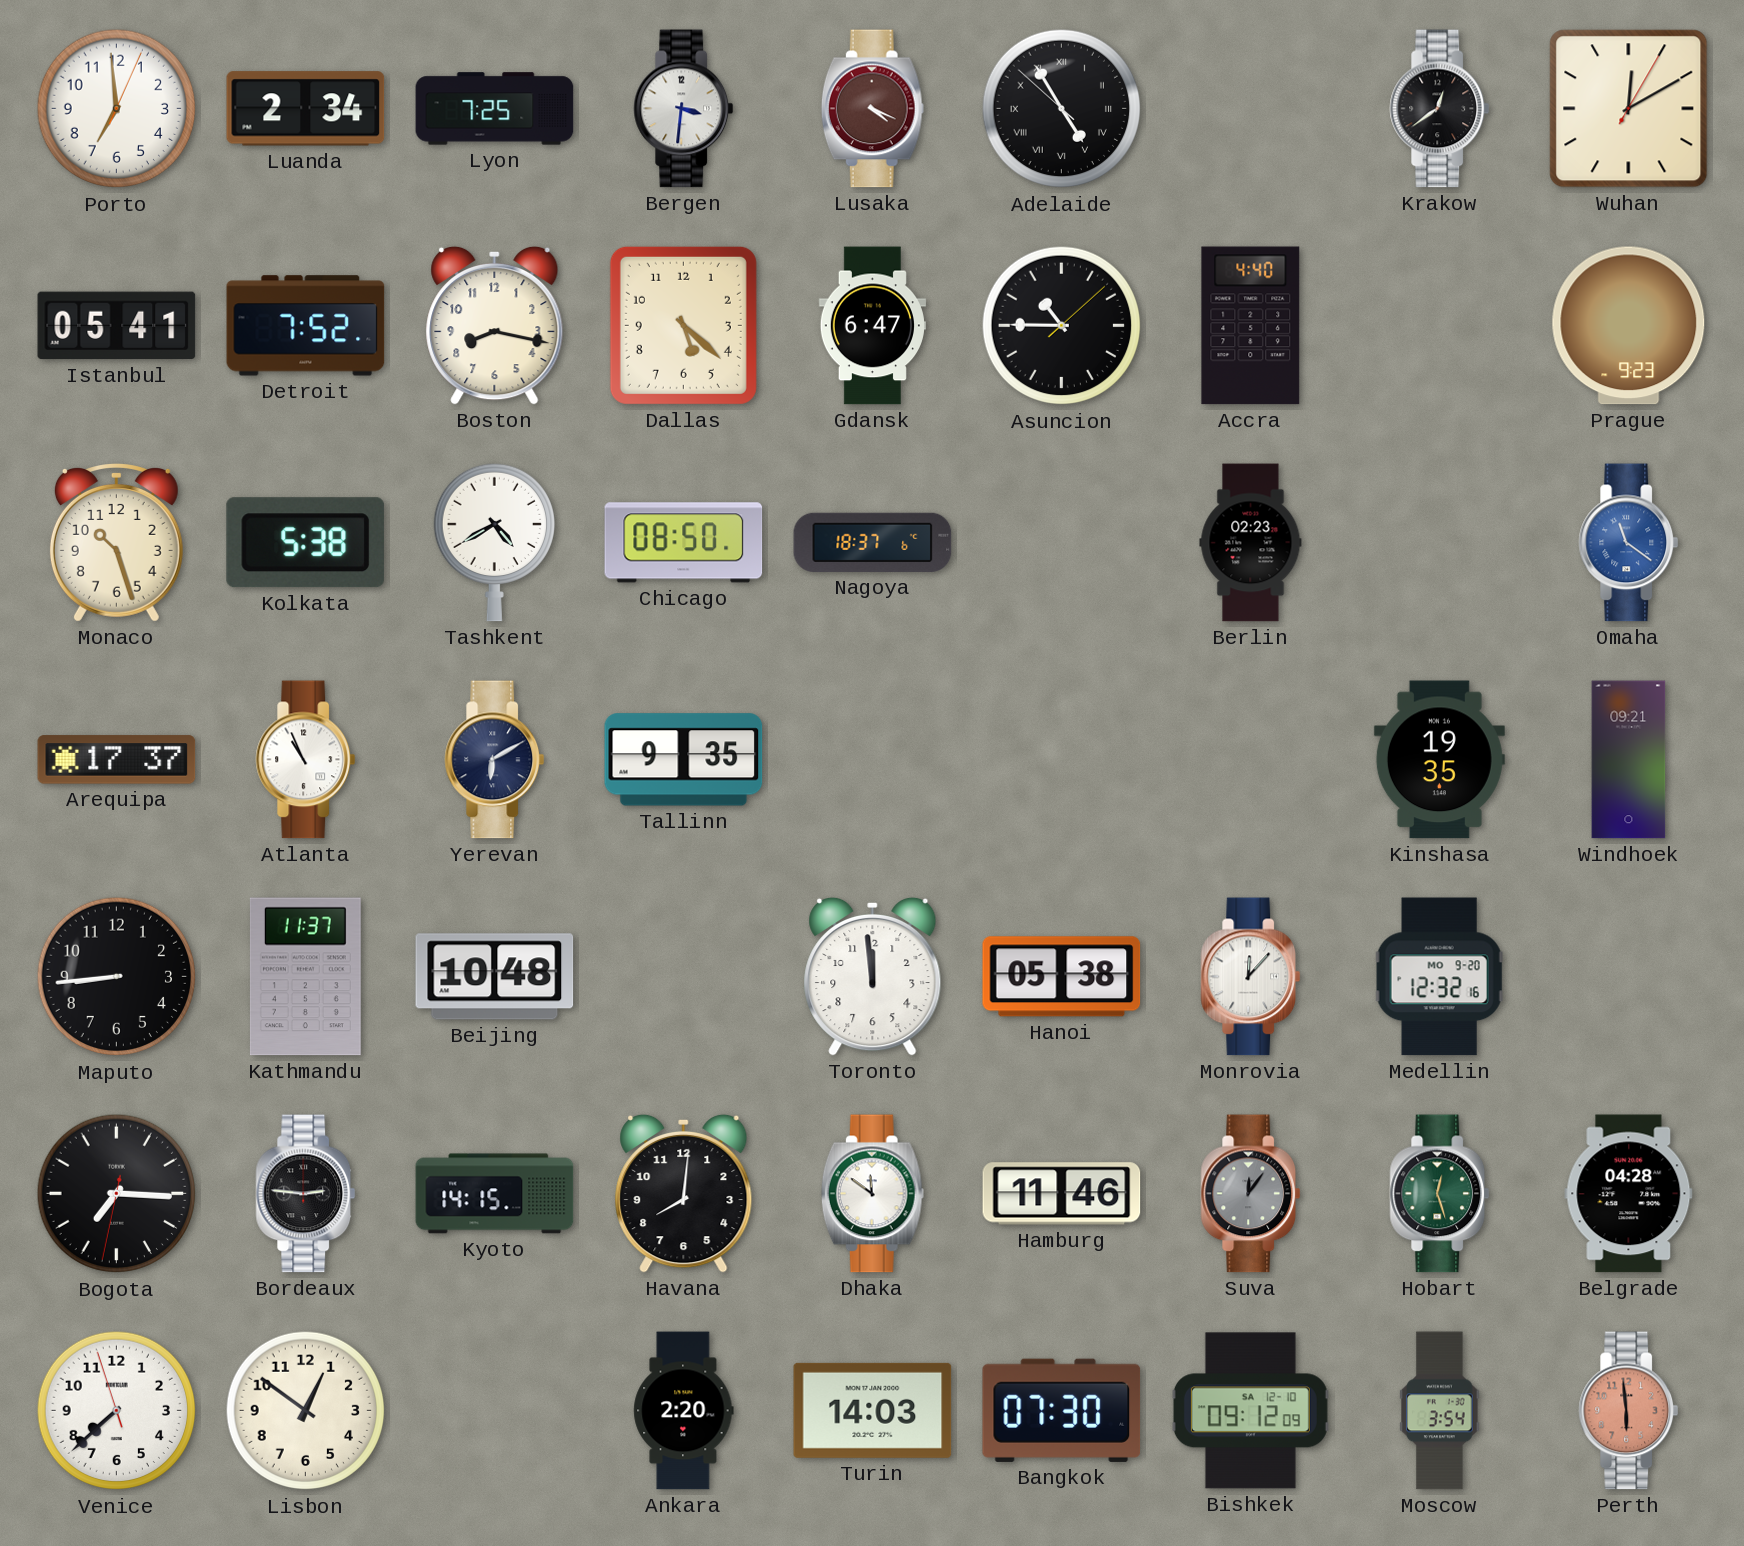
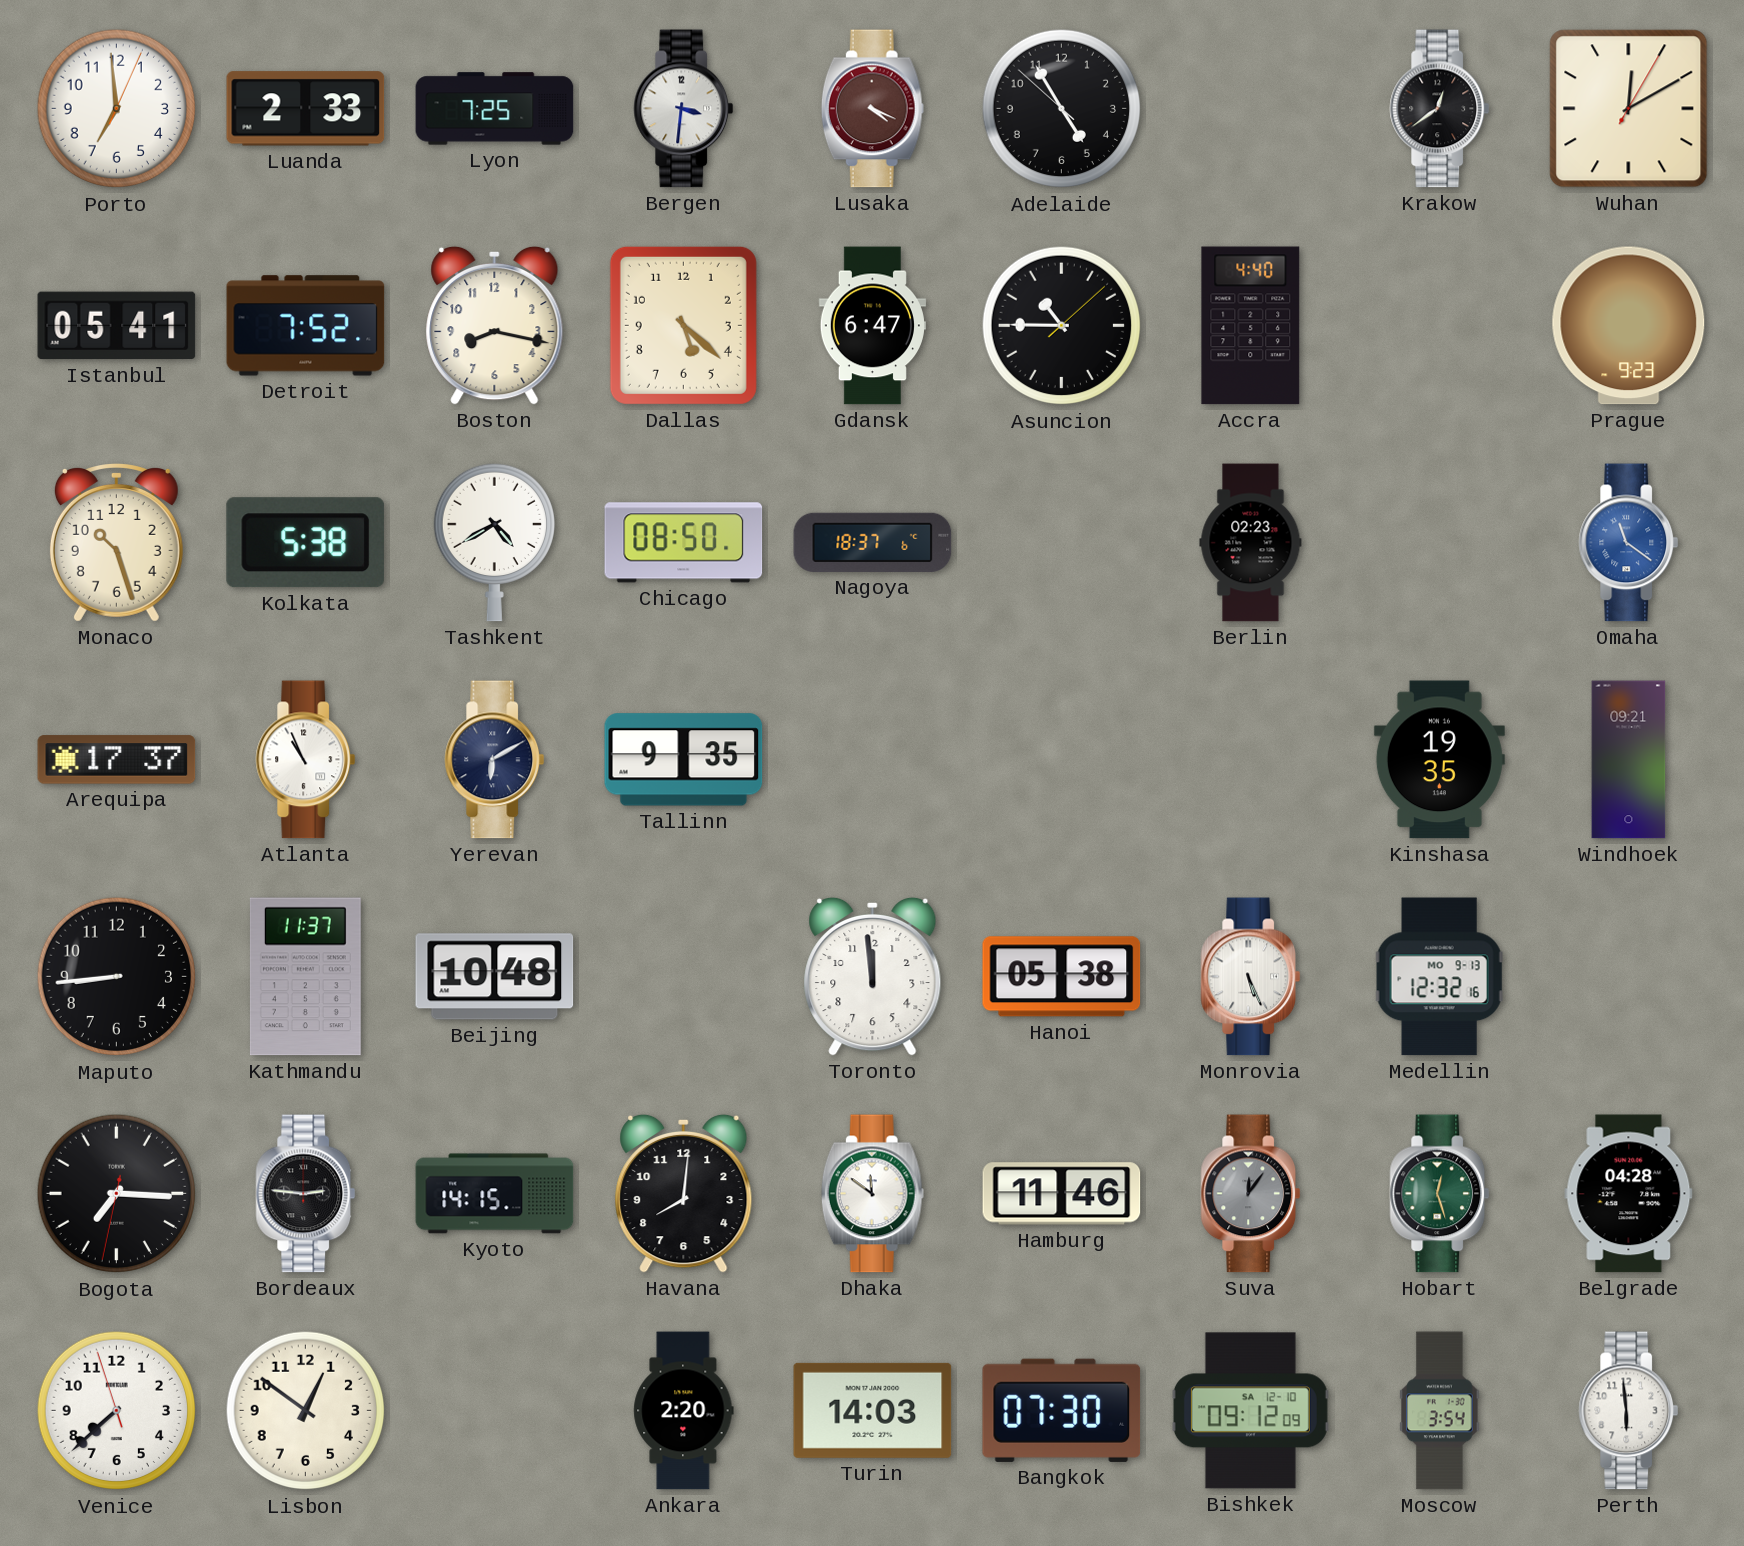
Luanda: 2:34 -> 2:33
Adelaide numerals: Roman -> Arabic
Monrovia: 12:07 -> 5:26
Medellin date: MO 9-20 -> MO 9-13
Perth dial: salmon -> white
